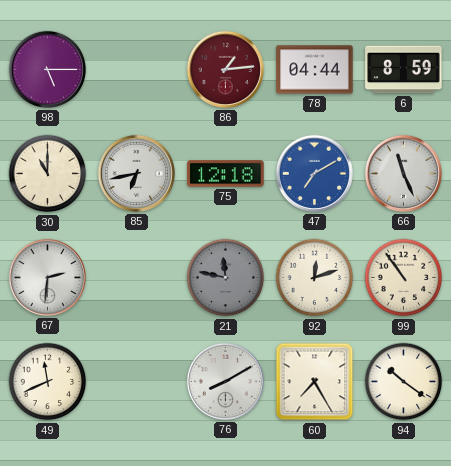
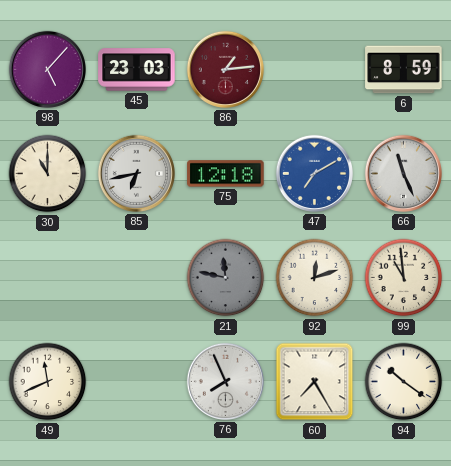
98: 5:15 -> 5:07
45: none -> 23:03
78: 04:44 -> none
67: 2:31 -> none
99: 10:54 -> 10:59
76: 8:10 -> 7:56
